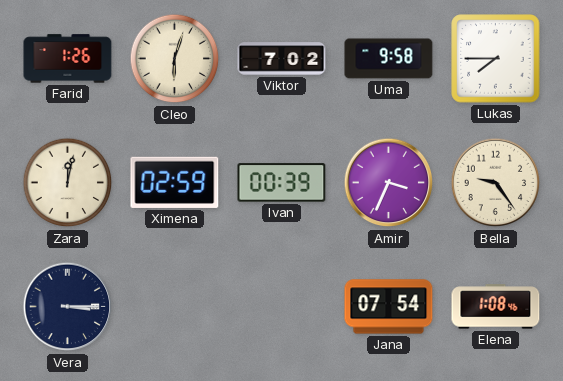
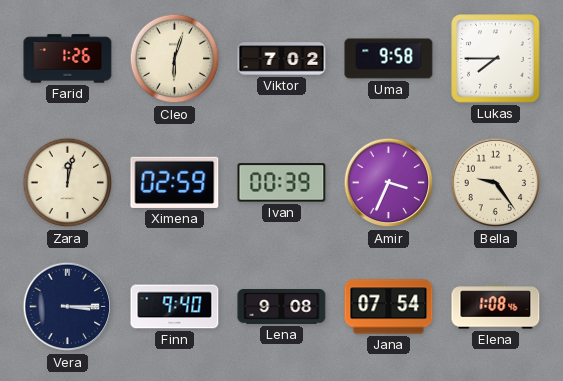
Finn: none -> 9:40
Lena: none -> 9:08
